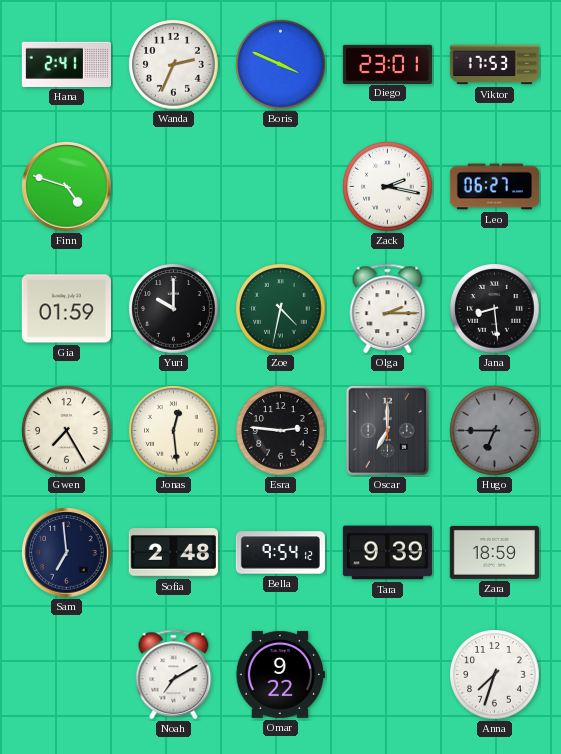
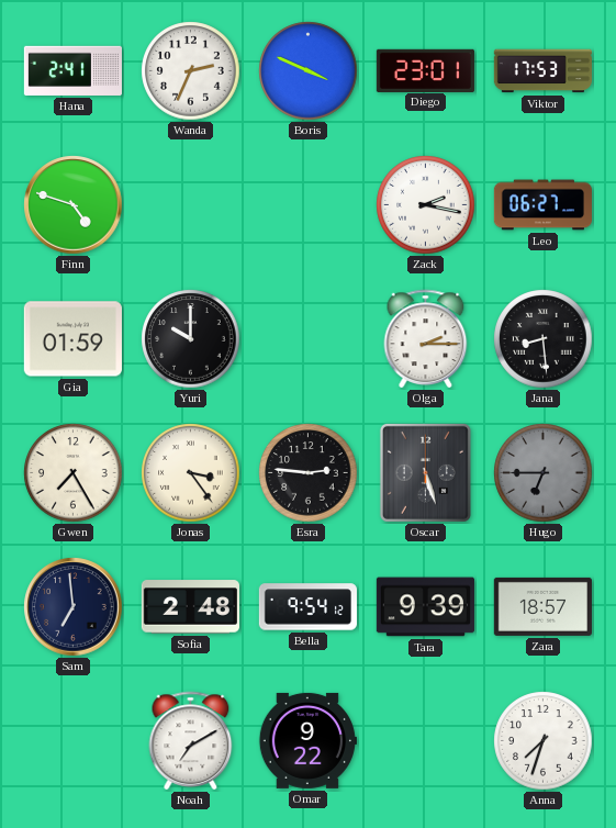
Zoe: 4:32 -> none
Jonas: 12:29 -> 3:24
Oscar: 7:00 -> 5:27
Zara: 18:59 -> 18:57
